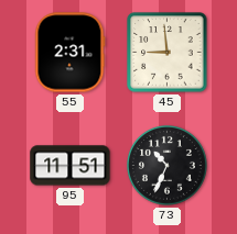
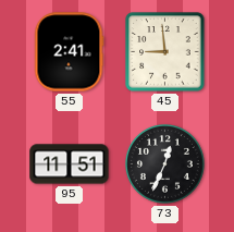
55: 2:31 -> 2:41
73: 10:34 -> 12:34
